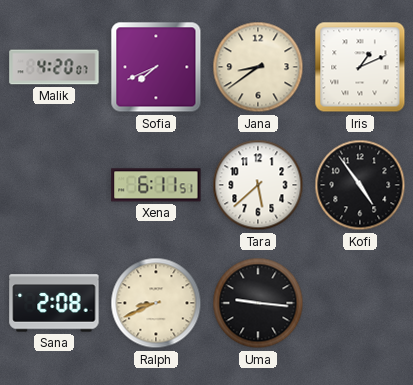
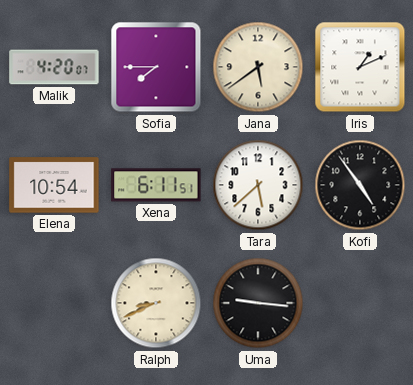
Sofia: 7:41 -> 7:45
Jana: 8:39 -> 5:39
Elena: none -> 10:54
Sana: 2:08 -> none
